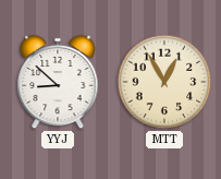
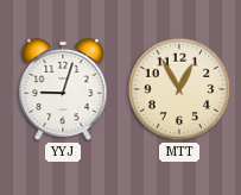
YYJ: 8:52 -> 9:03
